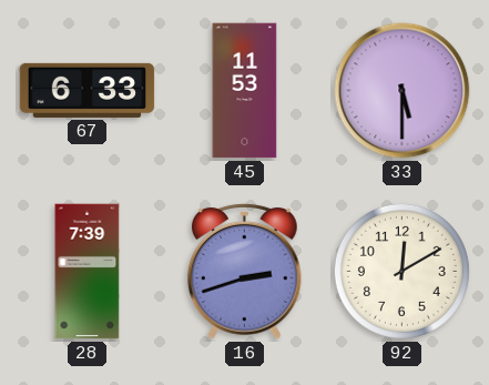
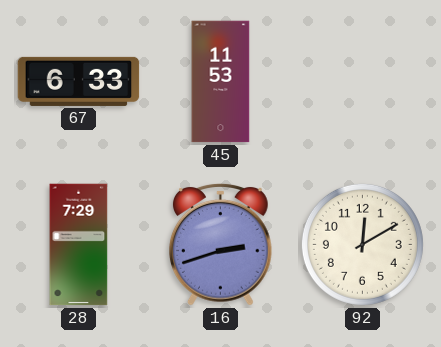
33: 5:30 -> none
28: 7:39 -> 7:29
